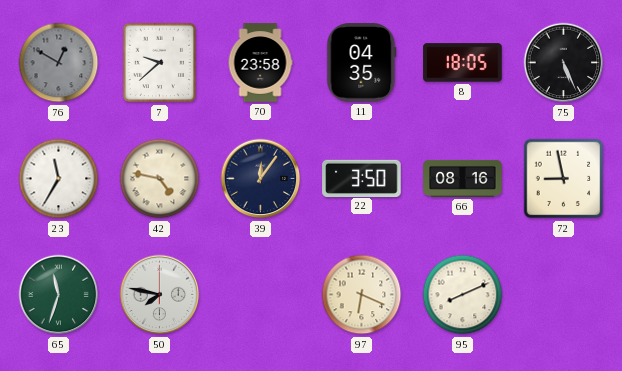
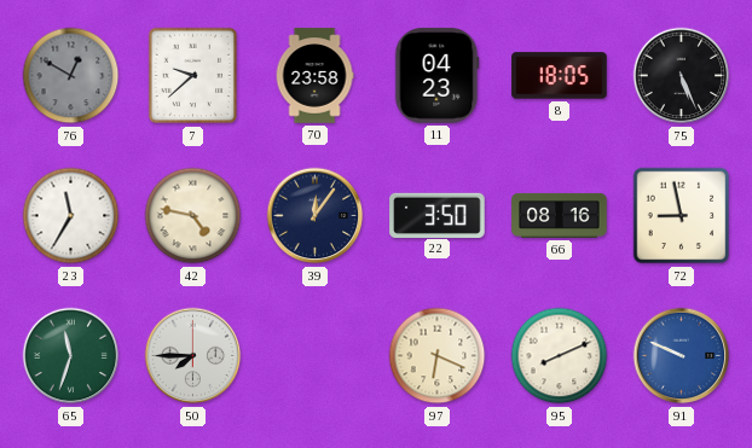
11: 04:35 -> 04:23
50: 7:47 -> 7:45
91: none -> 9:49
